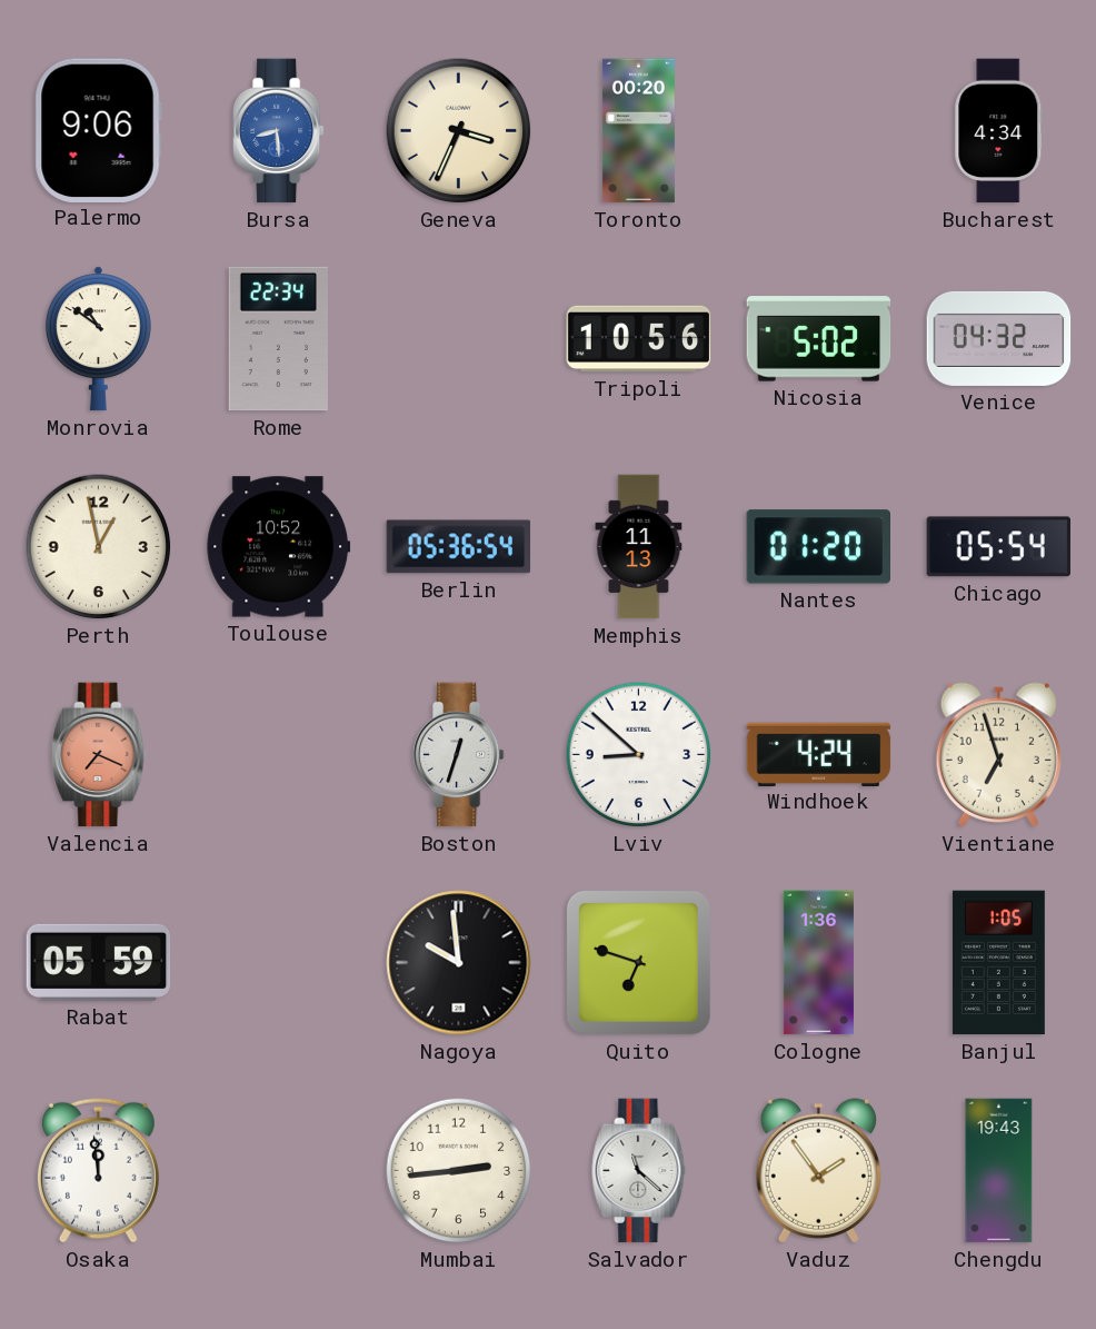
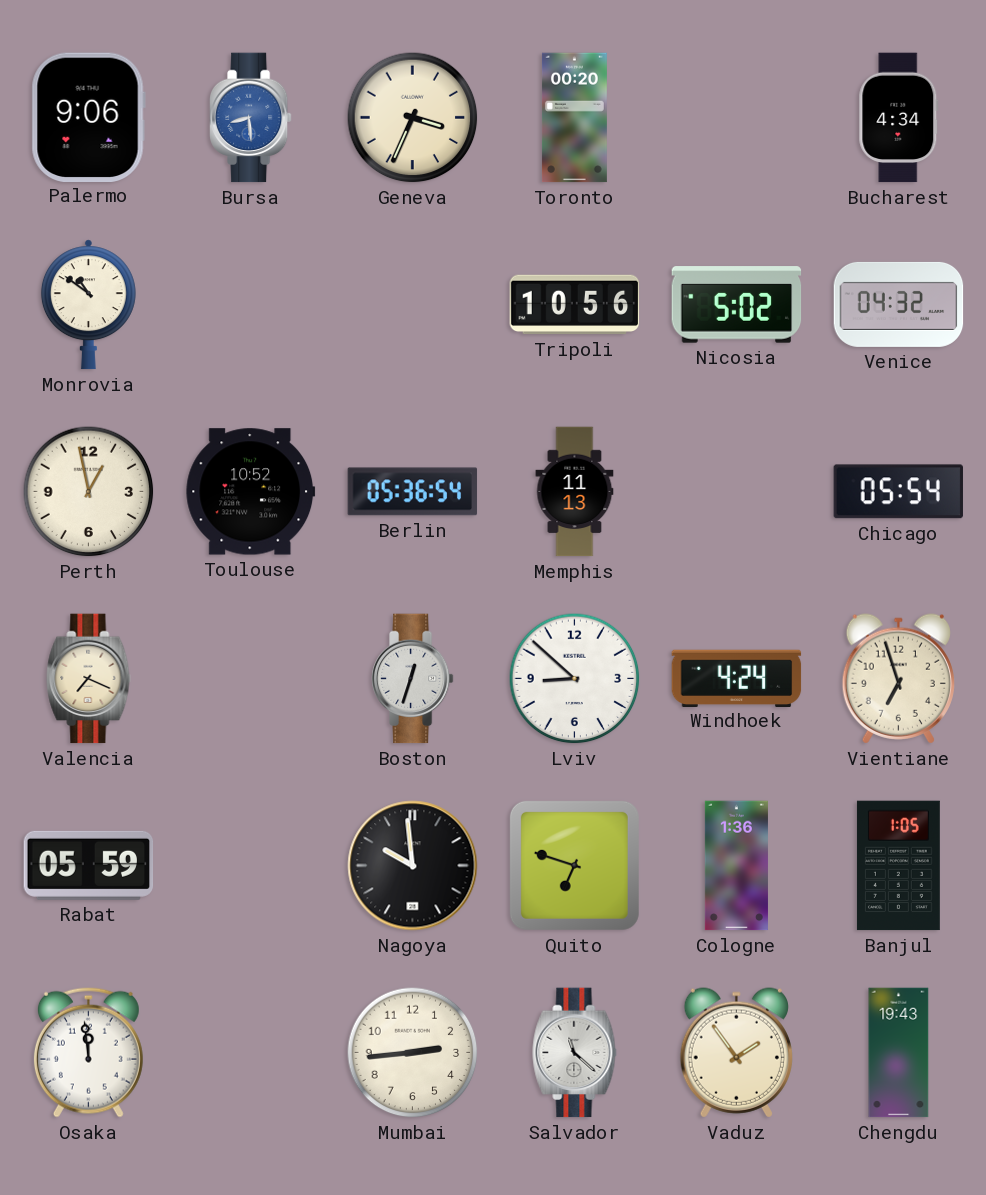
Rome: 22:34 -> none
Nantes: 01:20 -> none
Valencia dial: salmon -> cream
